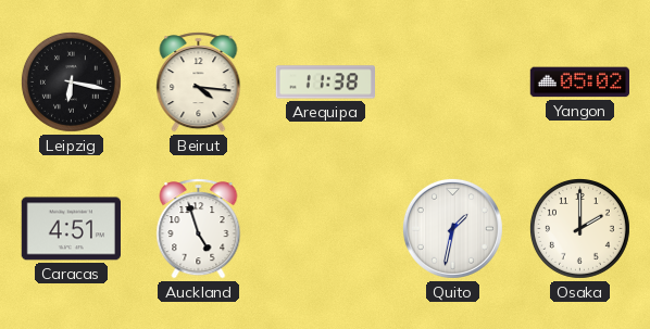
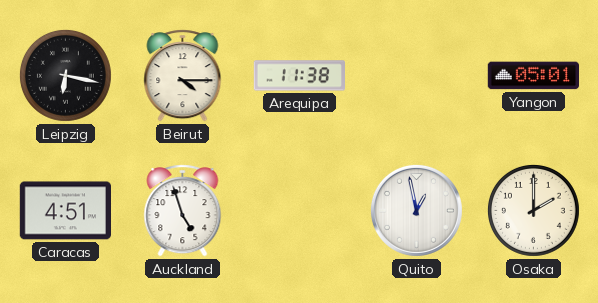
Beirut: 4:16 -> 4:15
Yangon: 05:02 -> 05:01
Quito: 1:32 -> 12:58
